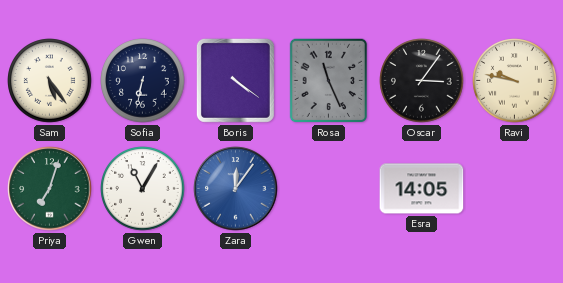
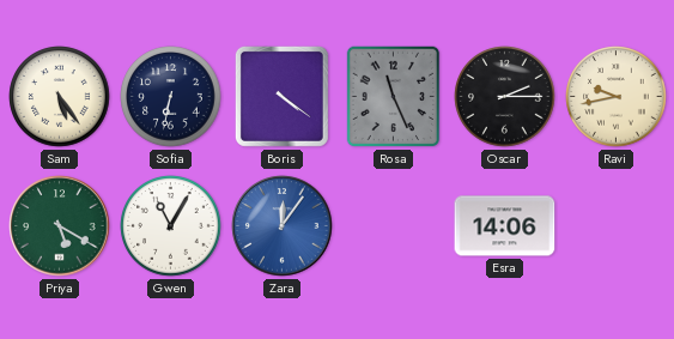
Oscar: 3:06 -> 2:15
Ravi: 9:47 -> 9:43
Priya: 7:03 -> 5:20
Esra: 14:05 -> 14:06
